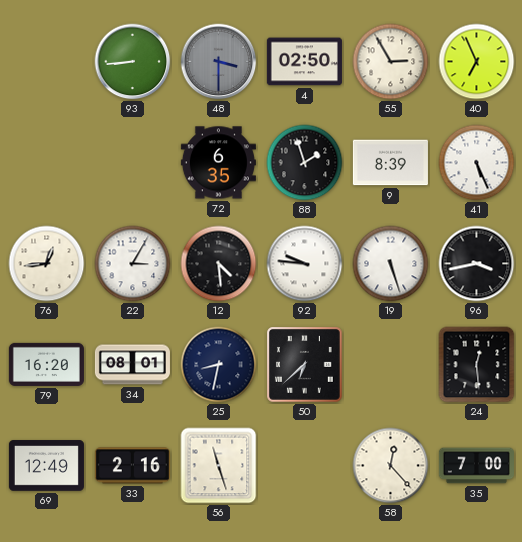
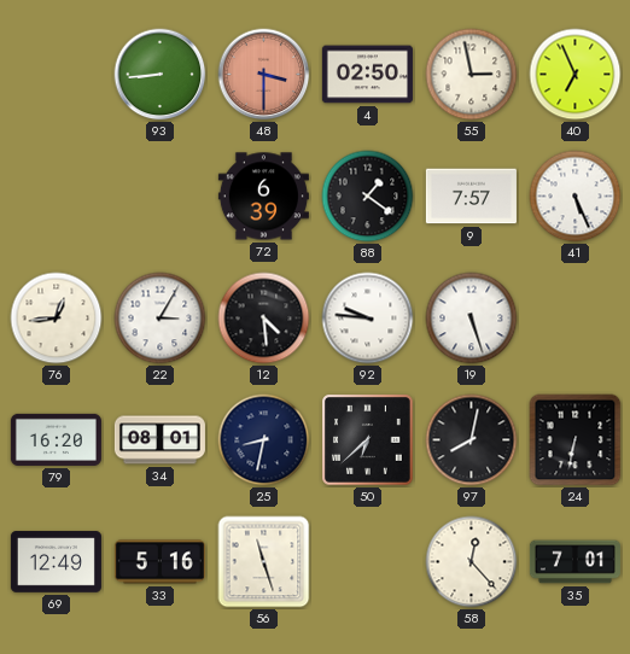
48 dial: grey -> salmon
55: 2:55 -> 2:58
72: 6:35 -> 6:39
88: 1:57 -> 1:21
9: 8:39 -> 7:57
96: 3:43 -> none
97: none -> 8:02
24: 12:29 -> 6:32
33: 2:16 -> 5:16
35: 7:00 -> 7:01
